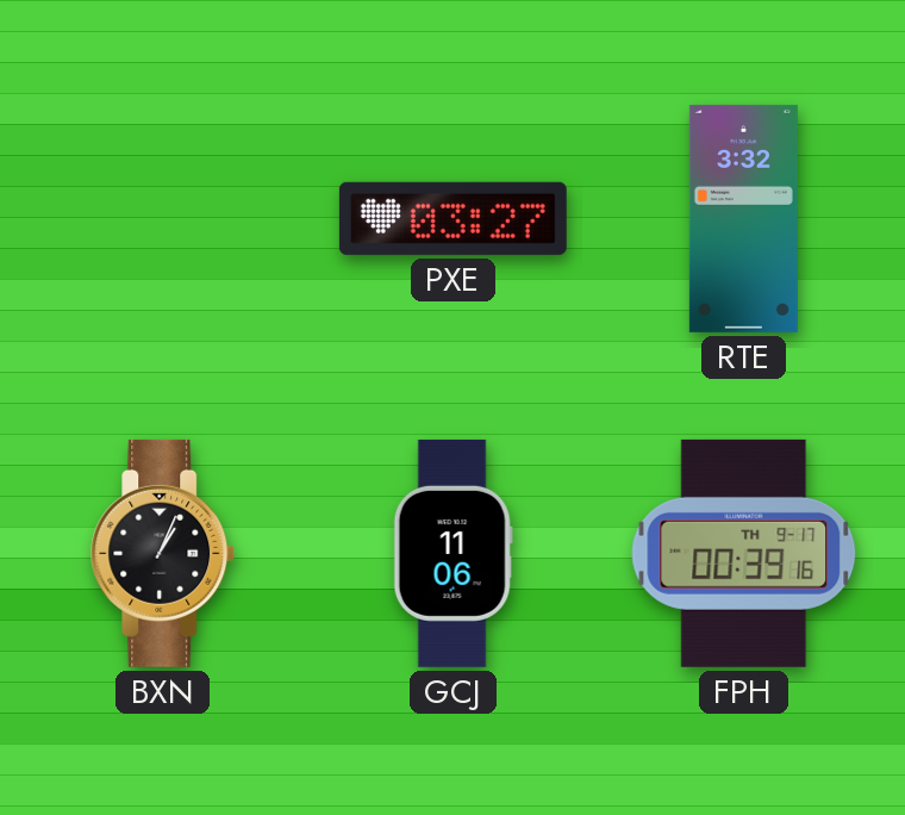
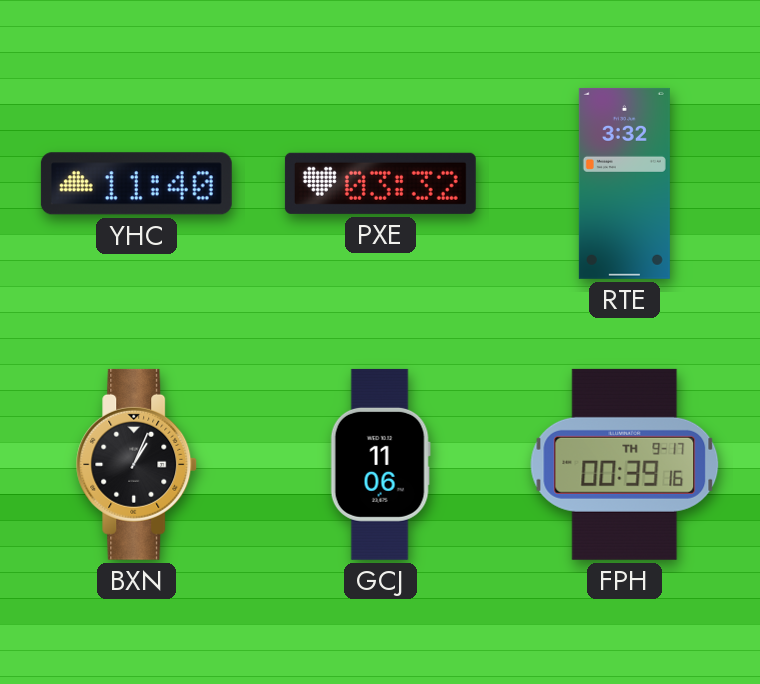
YHC: none -> 11:40
PXE: 03:27 -> 03:32
